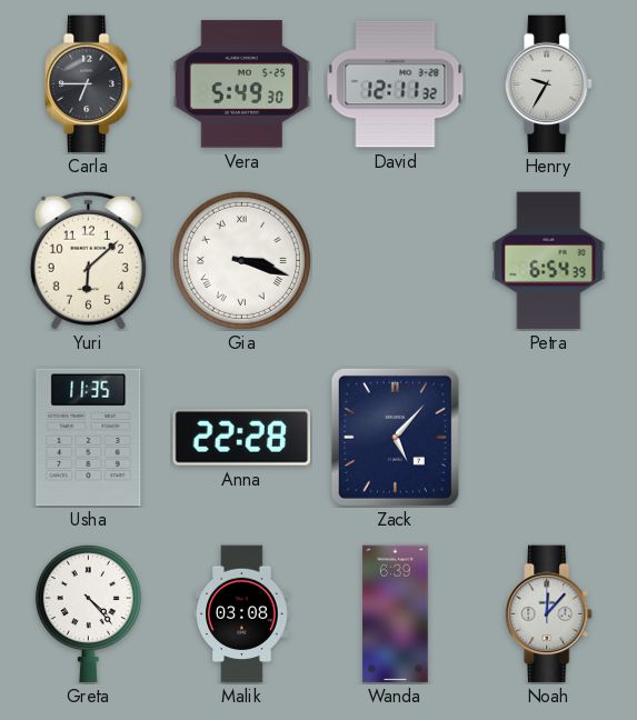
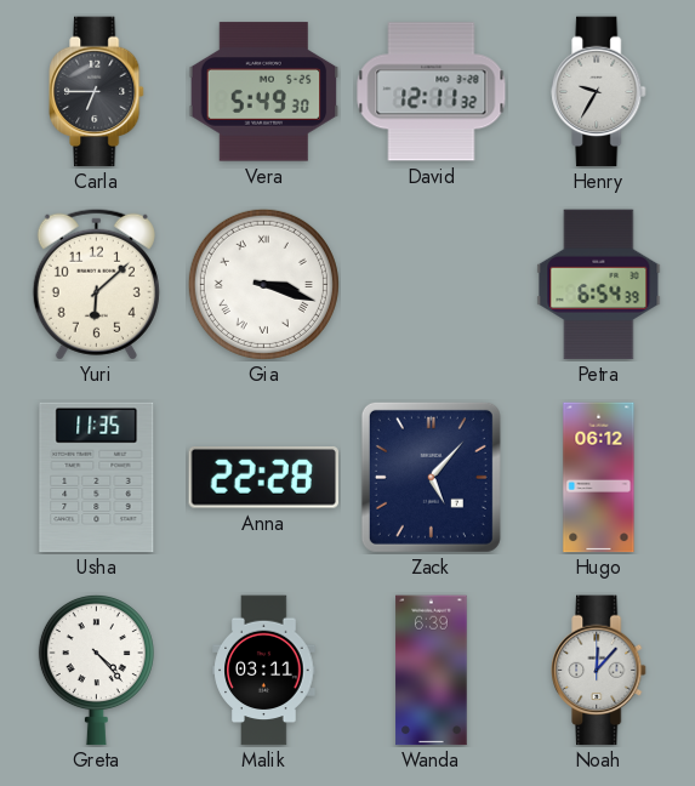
Hugo: none -> 06:12
Malik: 03:08 -> 03:11
